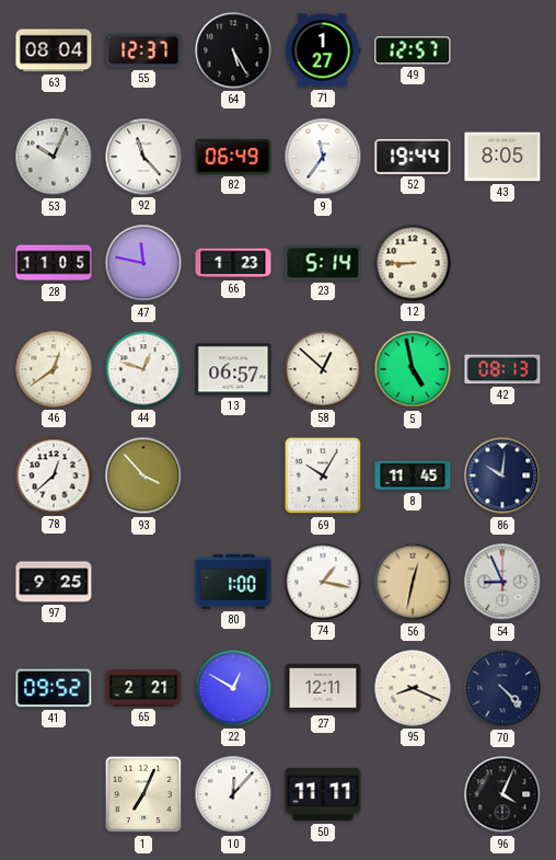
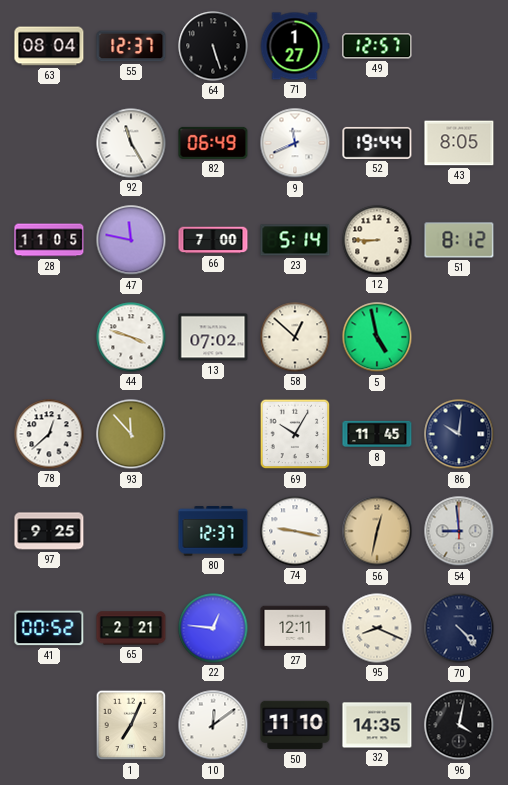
64: 5:25 -> 5:27
53: 10:04 -> none
92: 11:23 -> 11:25
9: 11:36 -> 11:41
66: 1:23 -> 7:00
51: none -> 8:12
46: 12:39 -> none
44: 12:48 -> 3:48
13: 06:57 -> 07:02
42: 08:13 -> none
93: 3:53 -> 11:53
80: 1:00 -> 12:37
74: 1:17 -> 9:17
54: 8:56 -> 8:59
41: 09:52 -> 00:52
22: 12:50 -> 12:46
10: 12:07 -> 12:09
50: 11:11 -> 11:10
32: none -> 14:35
96: 4:04 -> 4:02
